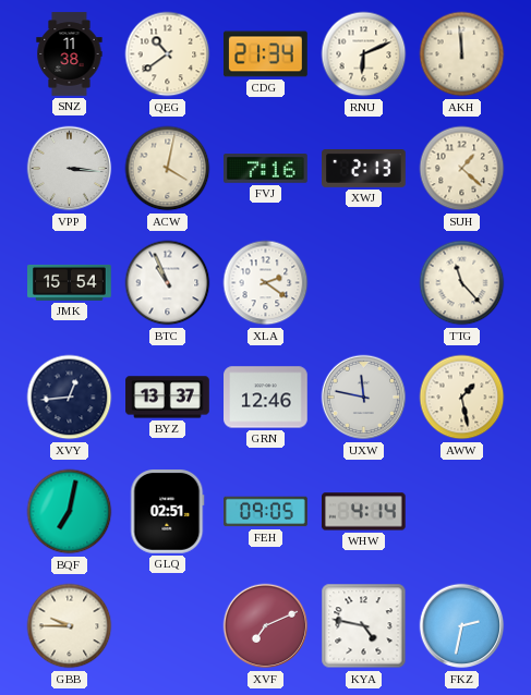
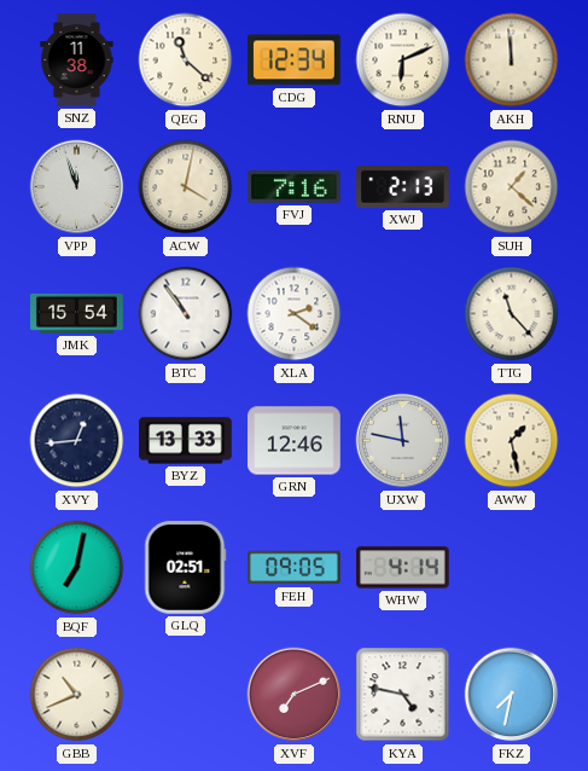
QEG: 10:39 -> 11:22
CDG: 21:34 -> 12:34
VPP: 3:16 -> 11:57
BTC: 10:56 -> 10:54
BYZ: 13:37 -> 13:33
GBB: 9:45 -> 10:41
FKZ: 2:32 -> 7:32
